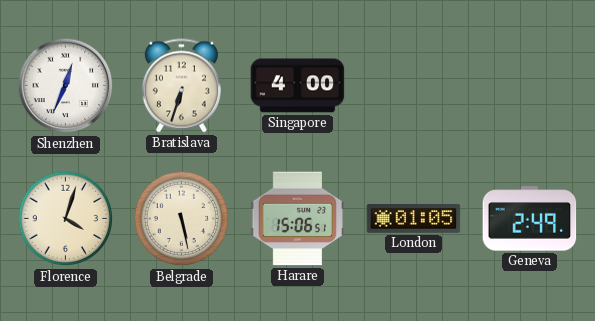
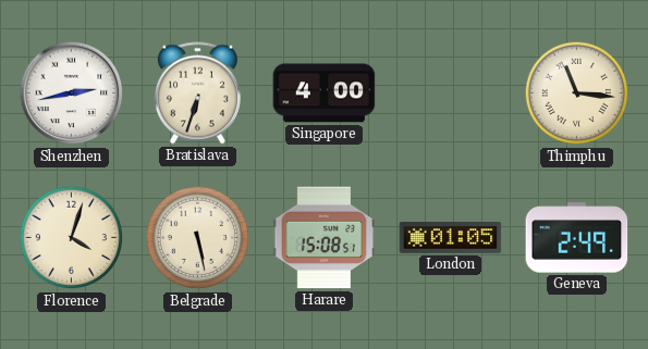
Shenzhen: 12:34 -> 2:43
Thimphu: none -> 11:16
Harare: 15:06 -> 15:08
